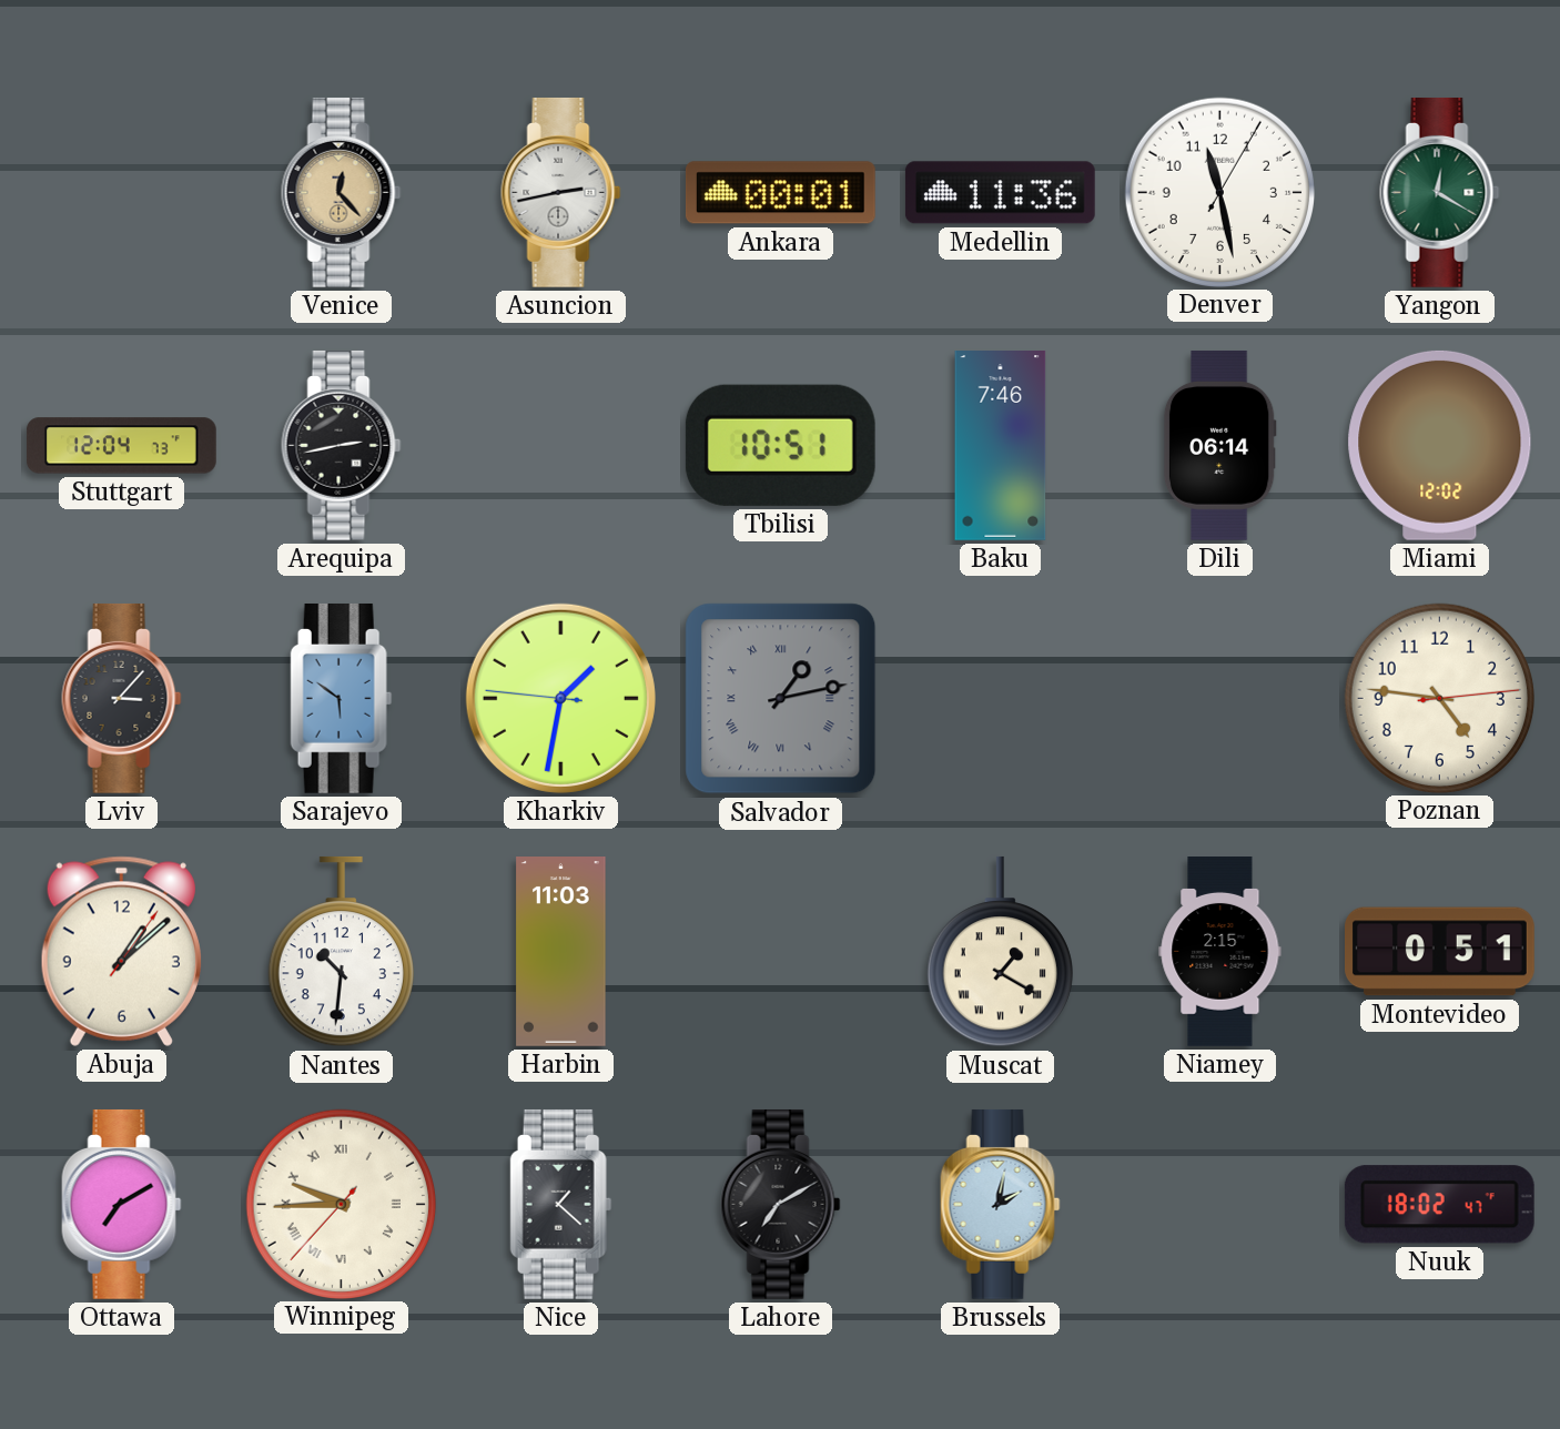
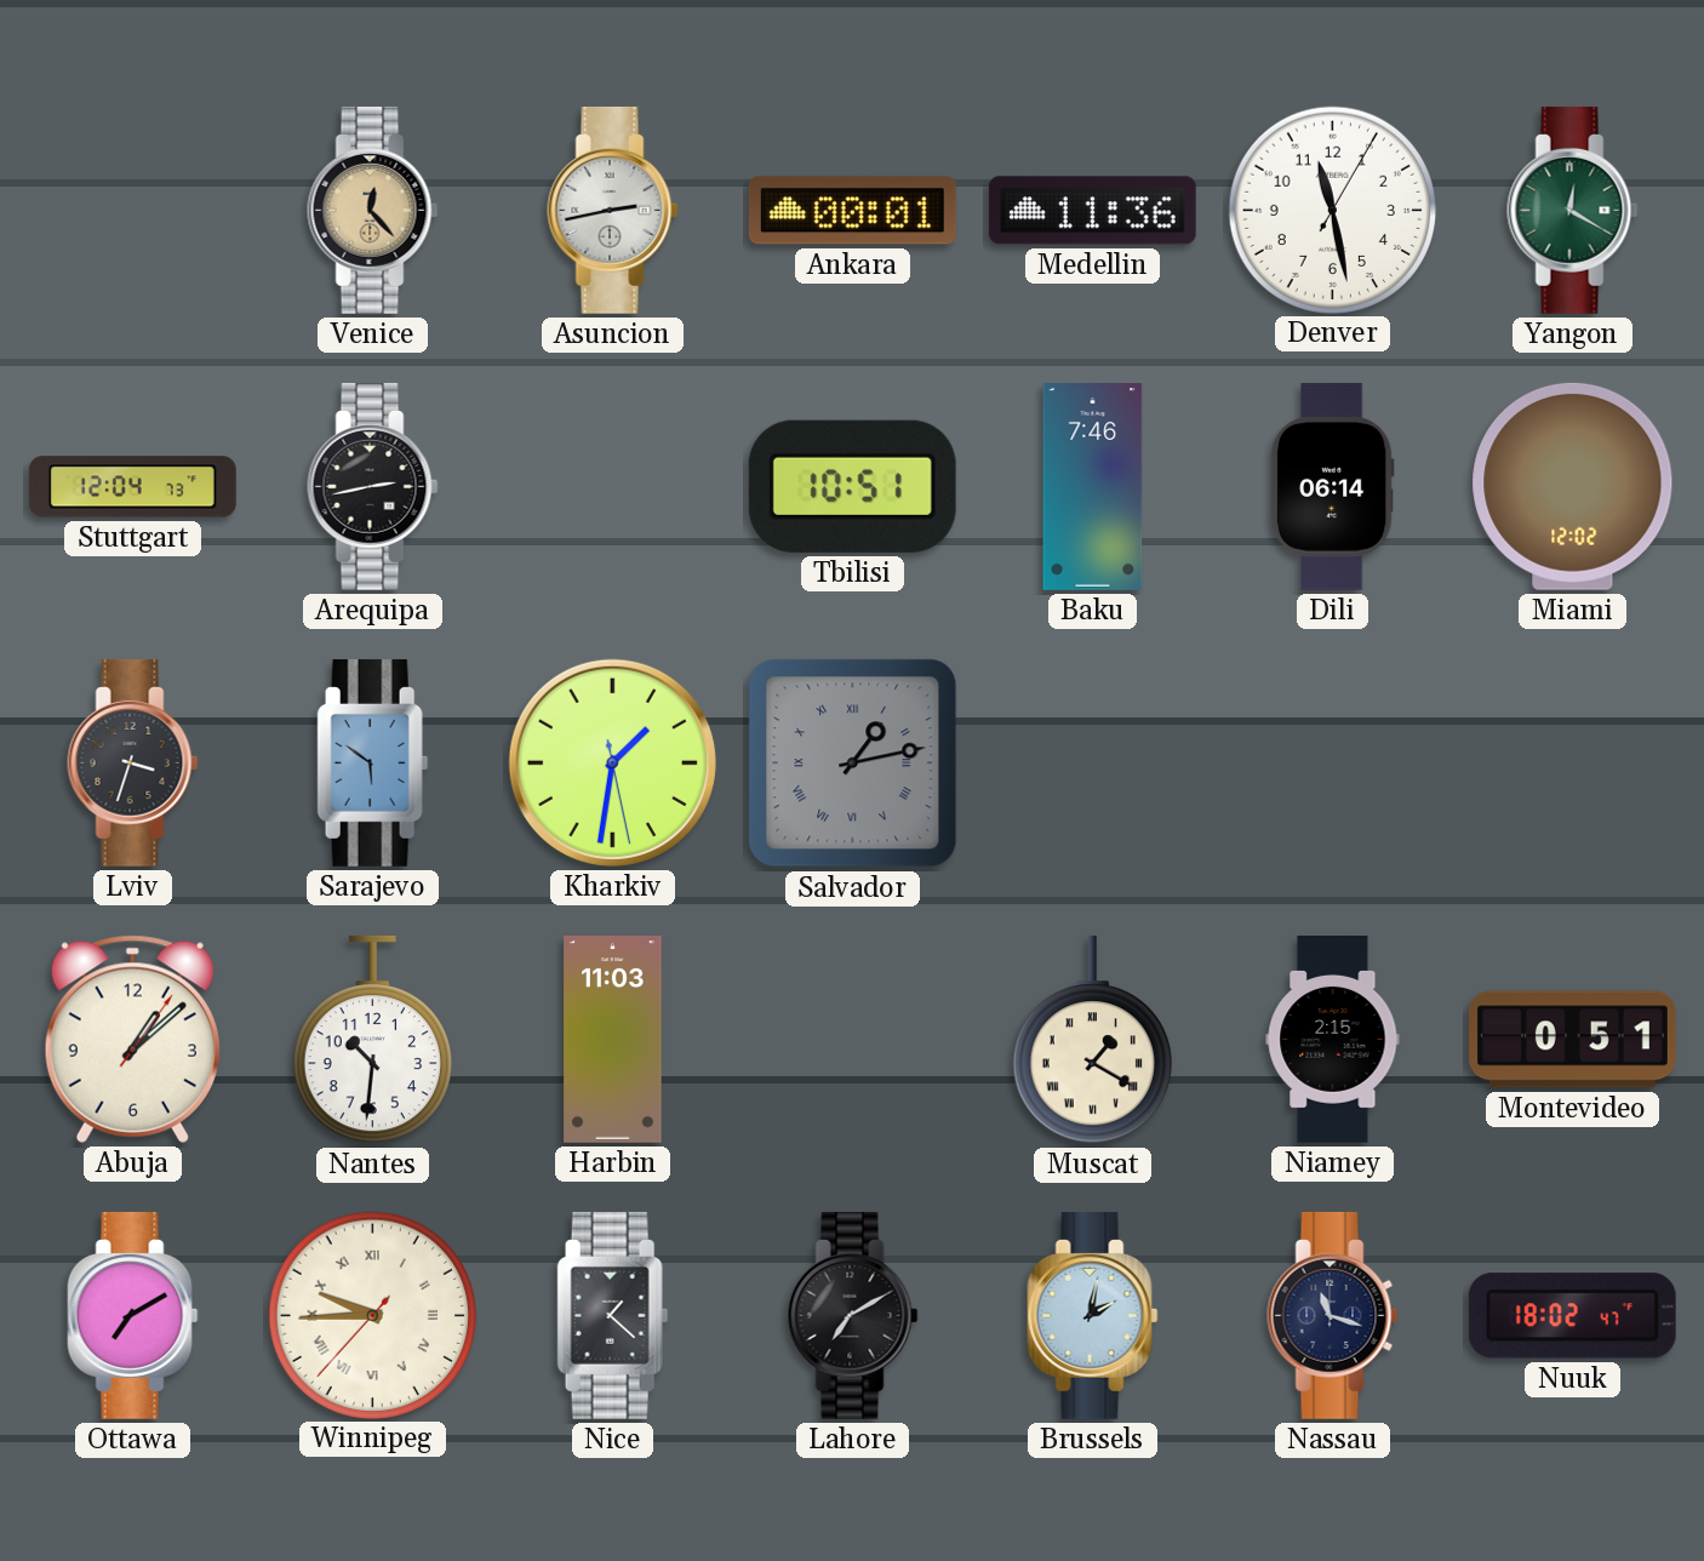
Lviv: 3:07 -> 3:33
Kharkiv: 1:31:46 -> 1:31:28
Poznan: 4:46 -> none
Nassau: none -> 11:18
